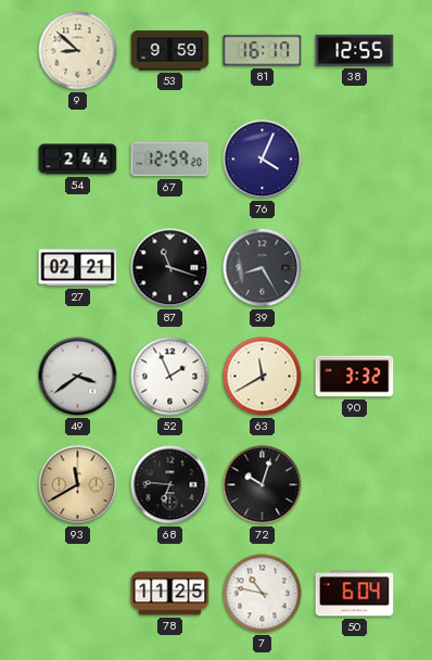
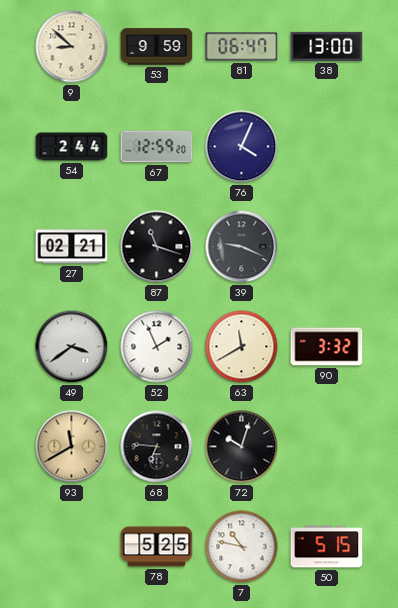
81: 16:17 -> 06:47
38: 12:55 -> 13:00
39: 8:25 -> 9:19
78: 11:25 -> 5:25
50: 6:04 -> 5:15
